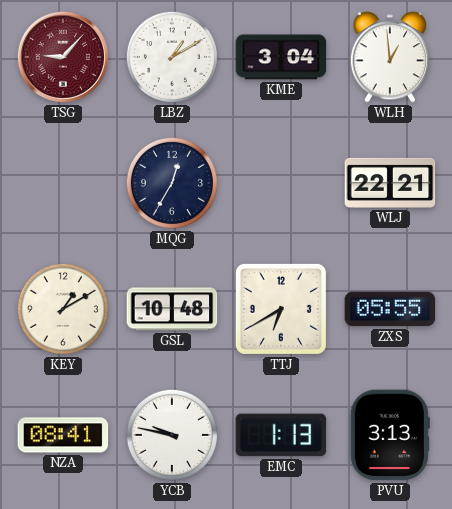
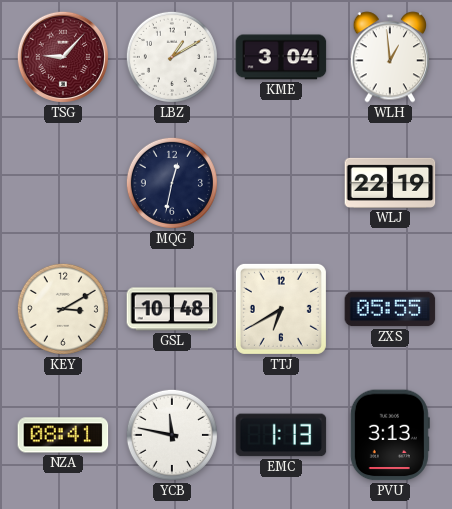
MQG: 12:35 -> 12:32
WLJ: 22:21 -> 22:19
KEY: 1:10 -> 3:10
YCB: 9:47 -> 11:47
